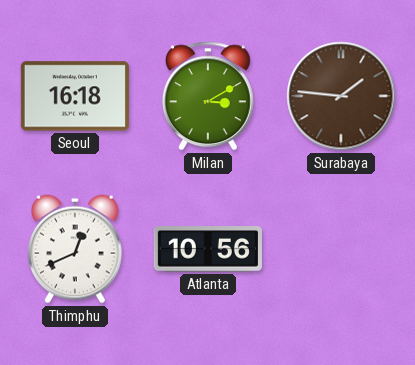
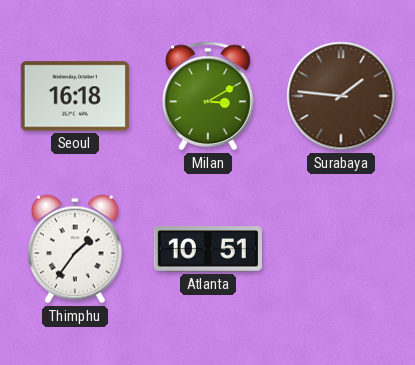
Thimphu: 12:41 -> 1:36
Atlanta: 10:56 -> 10:51
